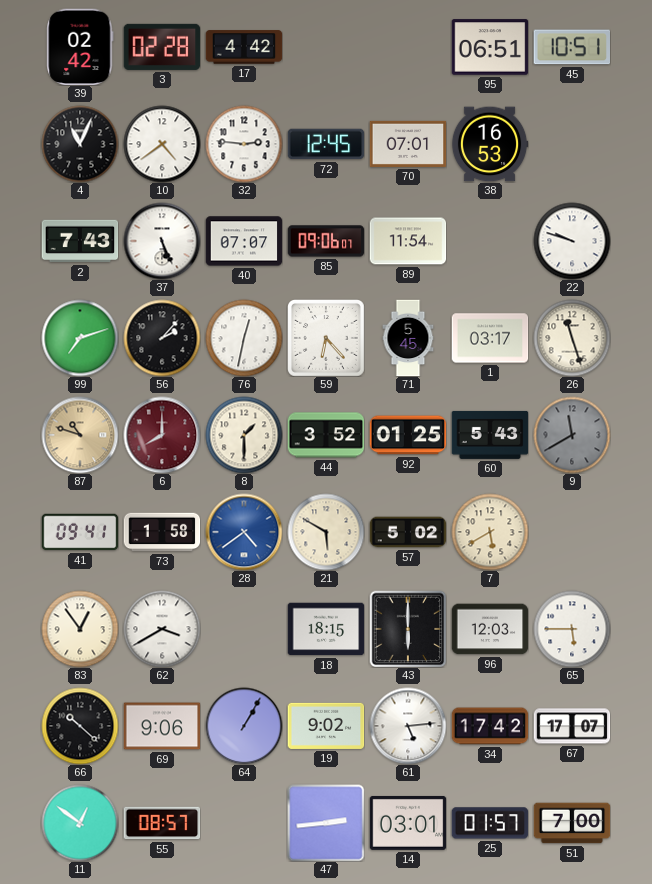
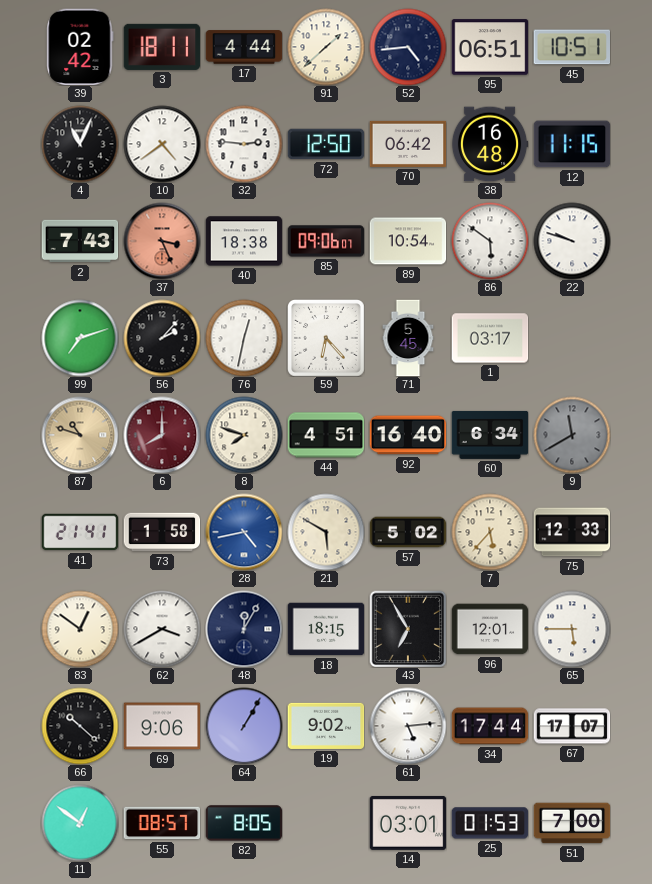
3: 02:28 -> 18:11
17: 4:42 -> 4:44
91: none -> 1:38
52: none -> 4:44
72: 12:45 -> 12:50
70: 07:01 -> 06:42
38: 16:53 -> 16:48
12: none -> 11:15
37: 5:26 -> 3:26
37 dial: white -> salmon
40: 07:07 -> 18:38
89: 11:54 -> 10:54
86: none -> 5:51
26: 11:27 -> none
8: 1:30 -> 7:48
44: 3:52 -> 4:51
92: 01:25 -> 16:40
60: 5:43 -> 6:34
41: 09:41 -> 21:41
28: 4:39 -> 4:43
7: 5:40 -> 5:37
75: none -> 12:33
83: 12:54 -> 12:51
48: none -> 12:05
43: 6:00 -> 6:55
96: 12:03 -> 12:01
34: 17:42 -> 17:44
82: none -> 8:05
47: 2:44 -> none
25: 01:57 -> 01:53
